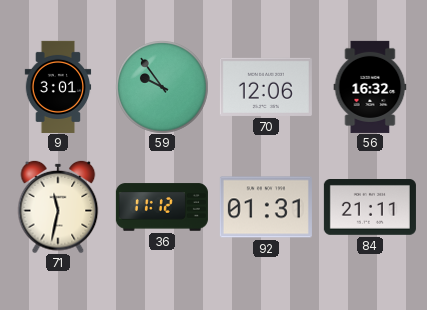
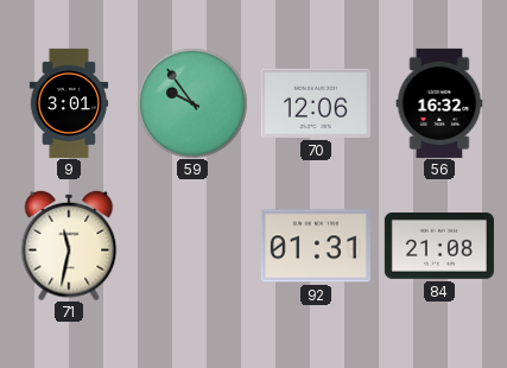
36: 11:12 -> none
84: 21:11 -> 21:08
